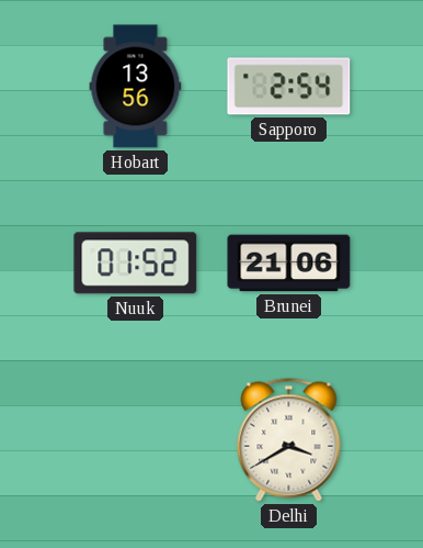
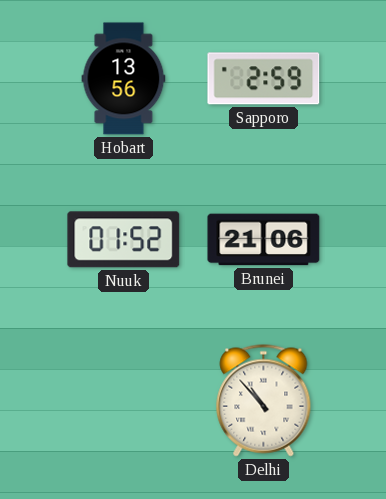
Sapporo: 2:54 -> 2:59
Delhi: 3:40 -> 10:53
